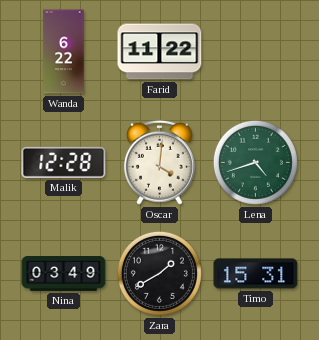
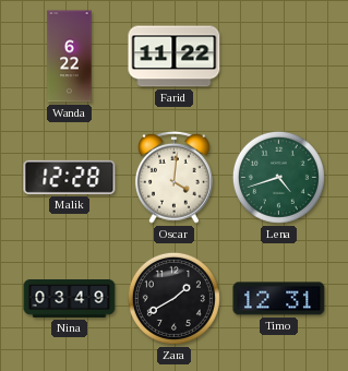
Timo: 15:31 -> 12:31
